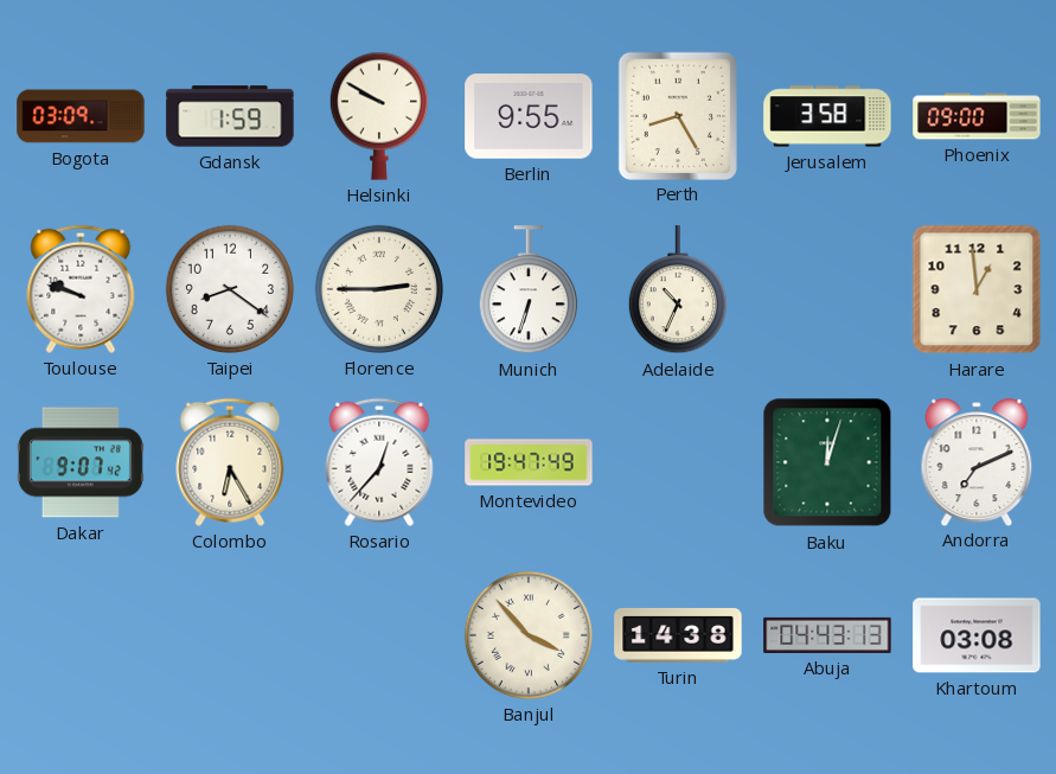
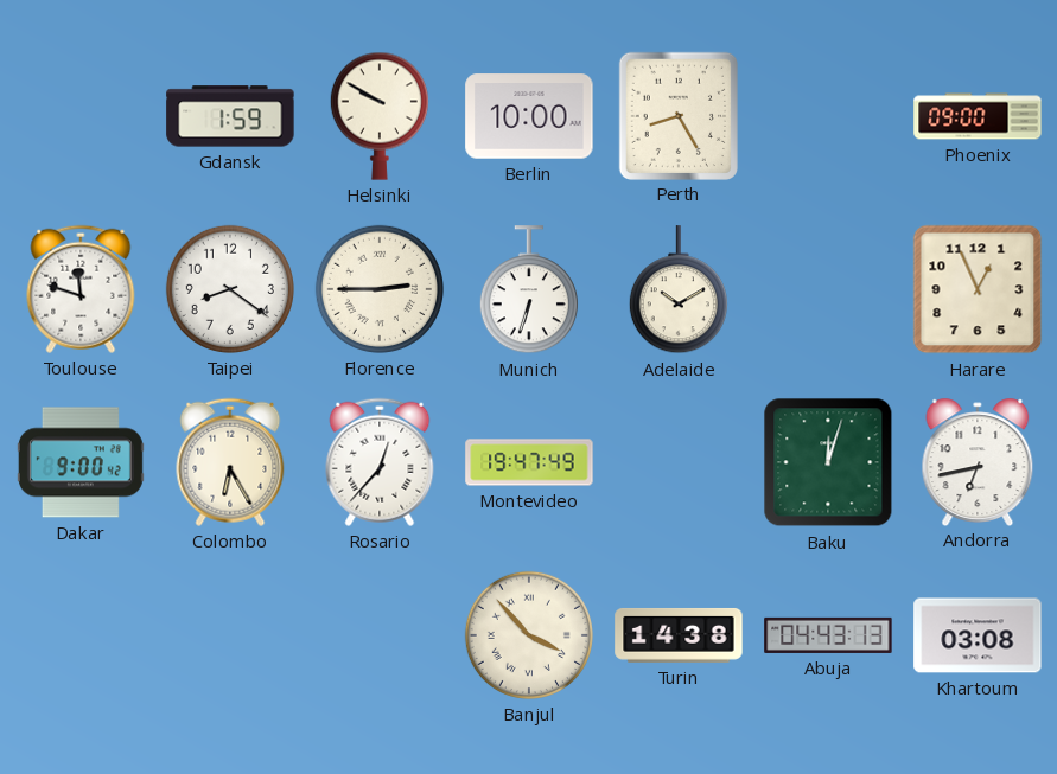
Bogota: 03:09 -> none
Berlin: 9:55 -> 10:00
Jerusalem: 3:58 -> none
Toulouse: 9:48 -> 11:48
Adelaide: 10:34 -> 10:10
Harare: 12:59 -> 12:56
Dakar: 9:07 -> 9:00
Andorra: 7:11 -> 6:43
